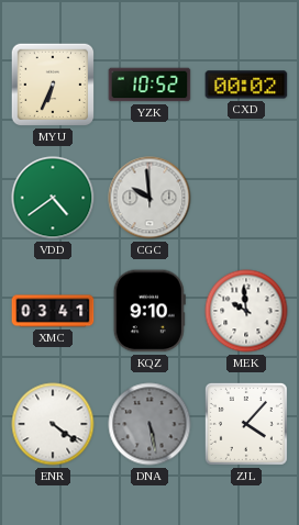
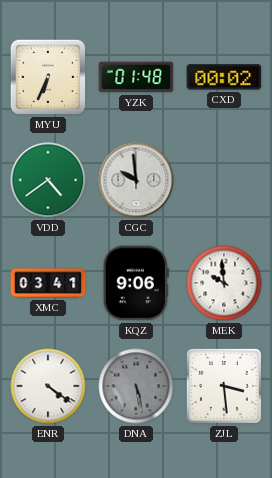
YZK: 10:52 -> 01:48
KQZ: 9:10 -> 9:06
ZJL: 4:07 -> 3:29
